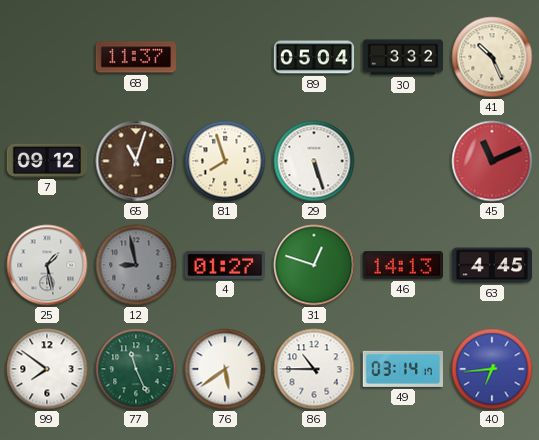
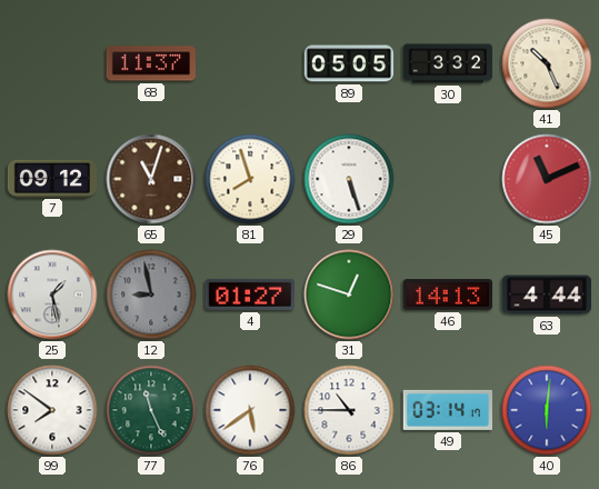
89: 05:04 -> 05:05
63: 4:45 -> 4:44
40: 6:44 -> 6:01
